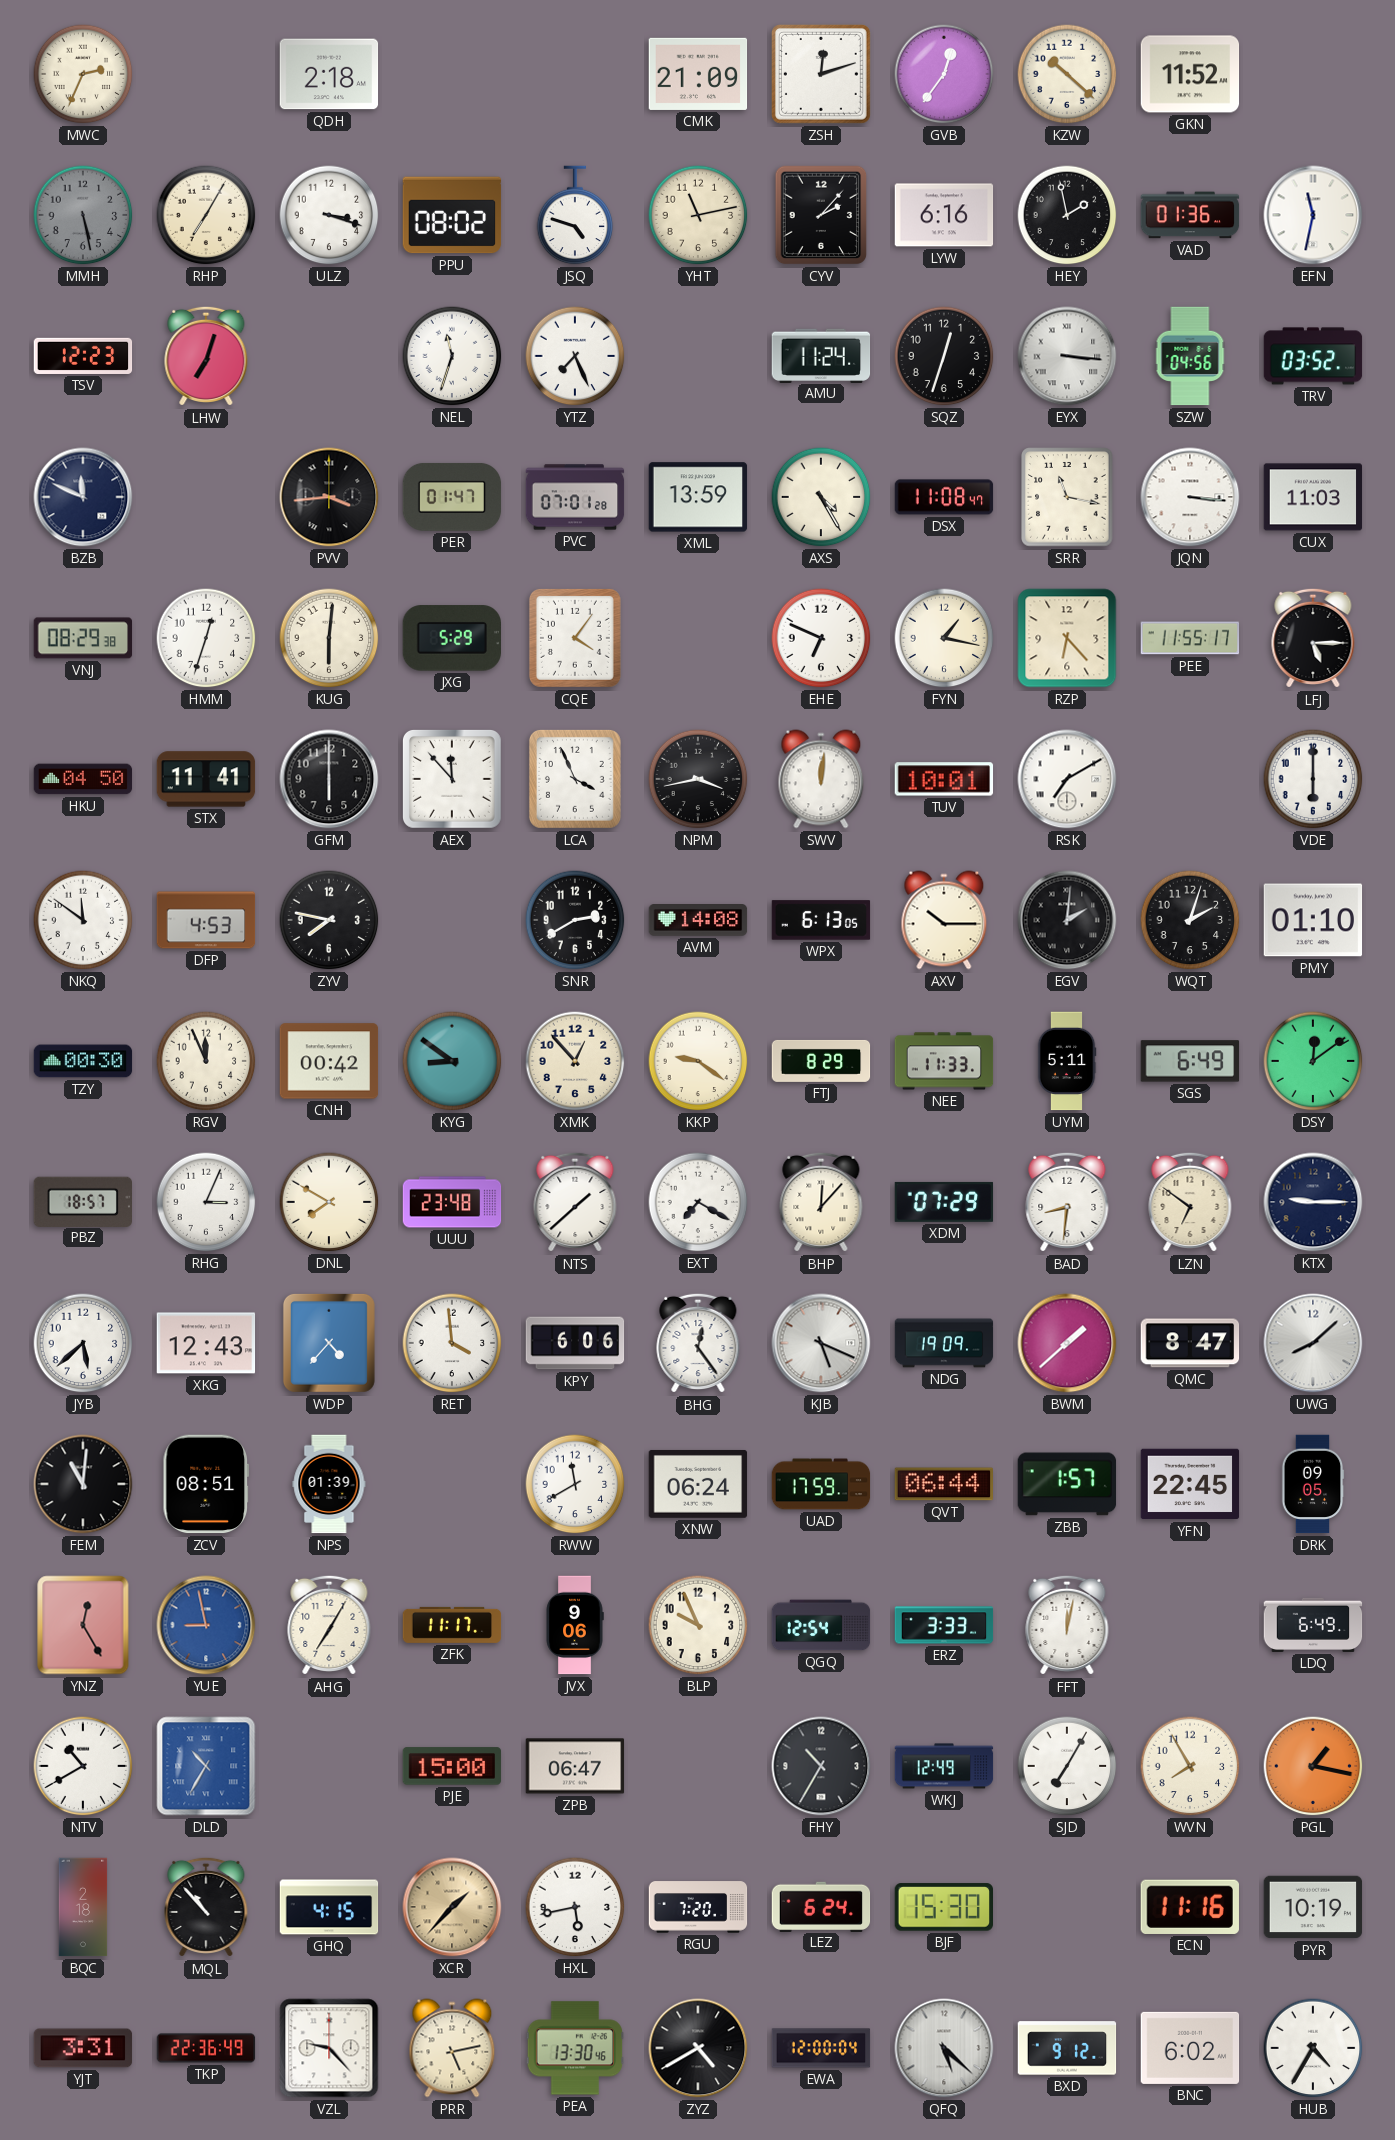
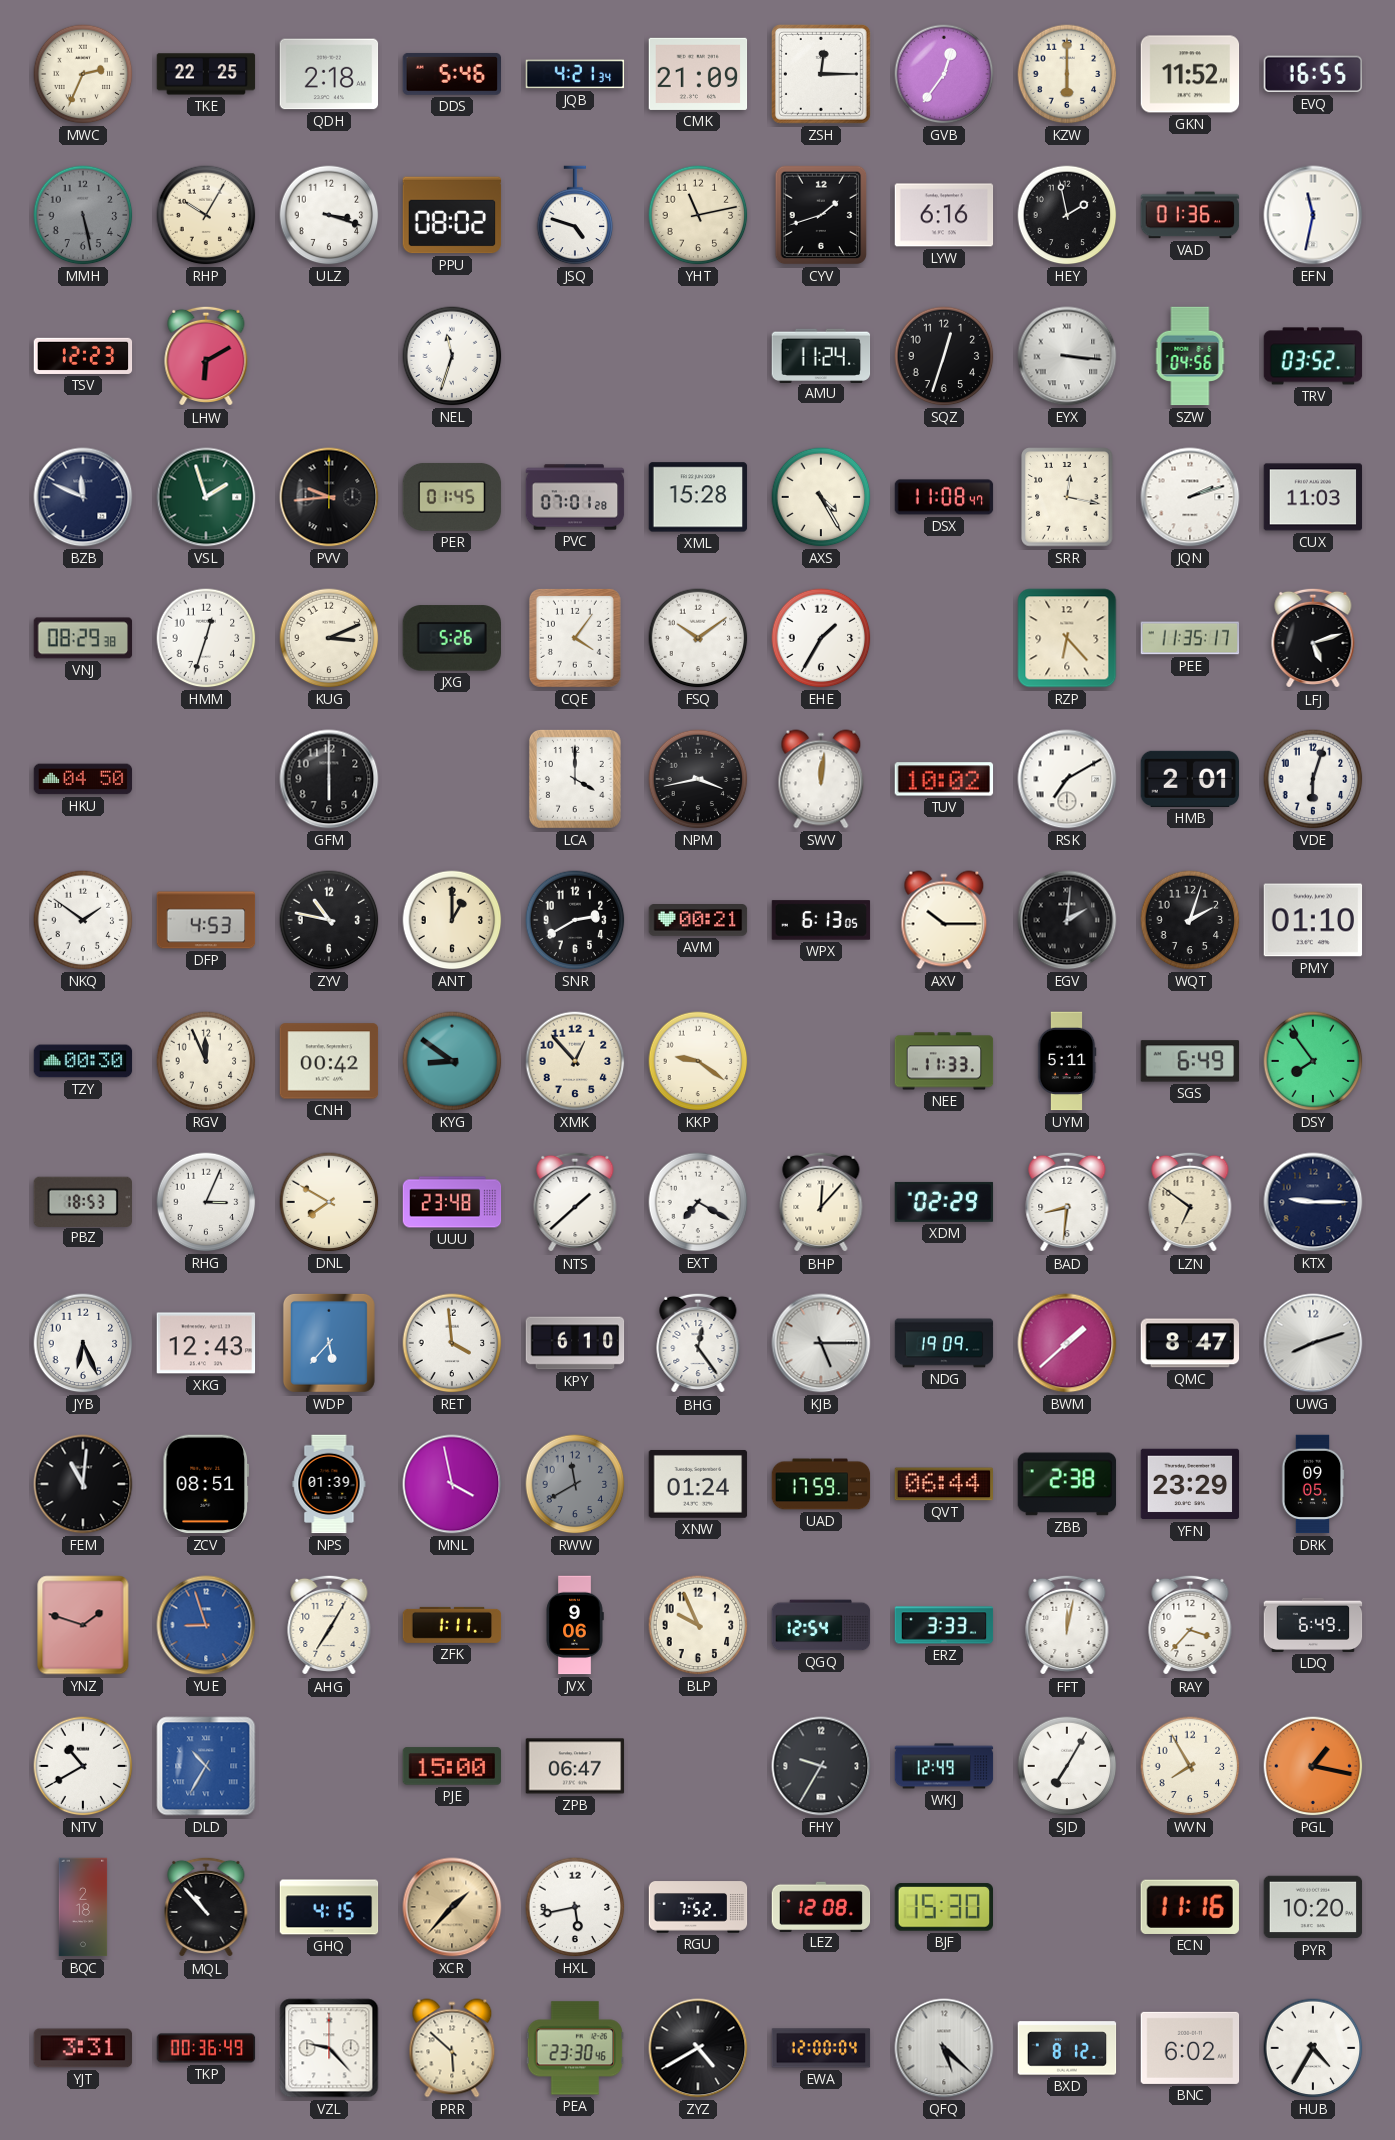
TKE: none -> 22:25
DDS: none -> 5:46
JQB: none -> 4:21
ZSH: 12:12 -> 12:15
KZW: 10:22 -> 6:00
EVQ: none -> 16:55
RHP: 7:05 -> 10:05
CYV: 2:07 -> 1:42
LHW: 7:03 -> 6:10
YTZ: 7:26 -> none
VSL: none -> 1:57
PVV: 3:44 -> 9:44
PER: 01:47 -> 01:45
XML: 13:59 -> 15:28
SRR: 11:17 -> 12:17
JQN: 3:16 -> 2:12
KUG: 6:01 -> 3:11
JXG: 5:29 -> 5:26
FSQ: none -> 10:09
EHE: 6:49 -> 1:35
FYN: 1:17 -> none
PEE: 11:55 -> 11:35
LFJ: 5:15 -> 5:12
STX: 11:41 -> none
AEX: 11:53 -> none
LCA: 3:56 -> 4:00
TUV: 10:01 -> 10:02
HMB: none -> 2:01
VDE: 6:00 -> 6:03
NKQ: 11:51 -> 1:51
ZYV: 7:47 -> 10:47
ANT: none -> 1:00
AVM: 14:08 -> 00:21
FTJ: 8:29 -> none
DSY: 12:09 -> 7:54
PBZ: 18:57 -> 18:53
XDM: 07:29 -> 02:29
JYB: 5:38 -> 6:26
WDP: 4:37 -> 5:37
KPY: 6:06 -> 6:10
KJB: 5:19 -> 5:15
UWG: 8:08 -> 8:12
MNL: none -> 3:58
RWW dial: white -> grey
XNW: 06:24 -> 01:24
ZBB: 1:57 -> 2:38
YFN: 22:45 -> 23:29
YNZ: 12:25 -> 1:48
YUE: 8:58 -> 8:57
ZFK: 11:17 -> 1:11
RAY: none -> 3:37
FHY: 10:35 -> 9:35
RGU: 7:20 -> 7:52
LEZ: 6:24 -> 12:08
PYR: 10:19 -> 10:20
TKP: 22:36 -> 00:36
PRR: 5:13 -> 5:52
PEA: 13:30 -> 23:30
BXD: 9:12 -> 8:12
